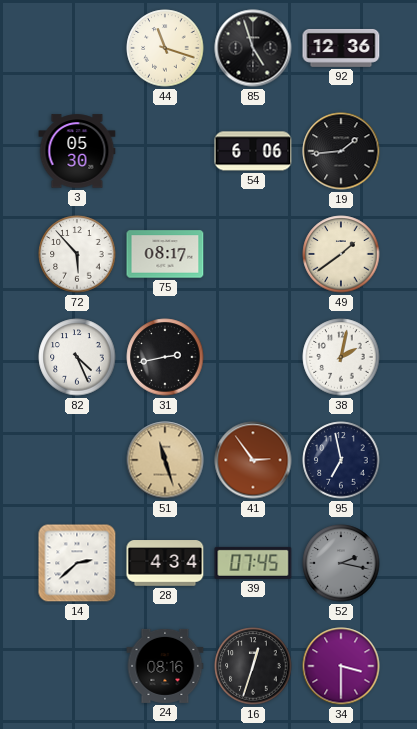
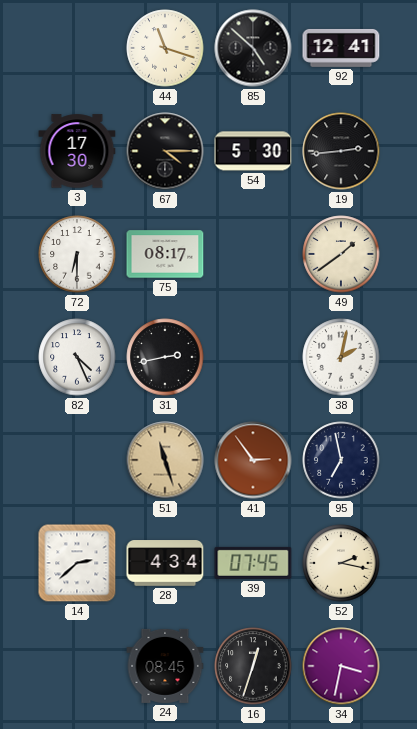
85: 4:57 -> 4:52
92: 12:36 -> 12:41
3: 05:30 -> 17:30
67: none -> 4:15
54: 6:06 -> 5:30
19: 1:44 -> 2:44
72: 5:53 -> 6:30
52 dial: grey -> cream
24: 08:16 -> 08:45
34: 3:30 -> 3:32
